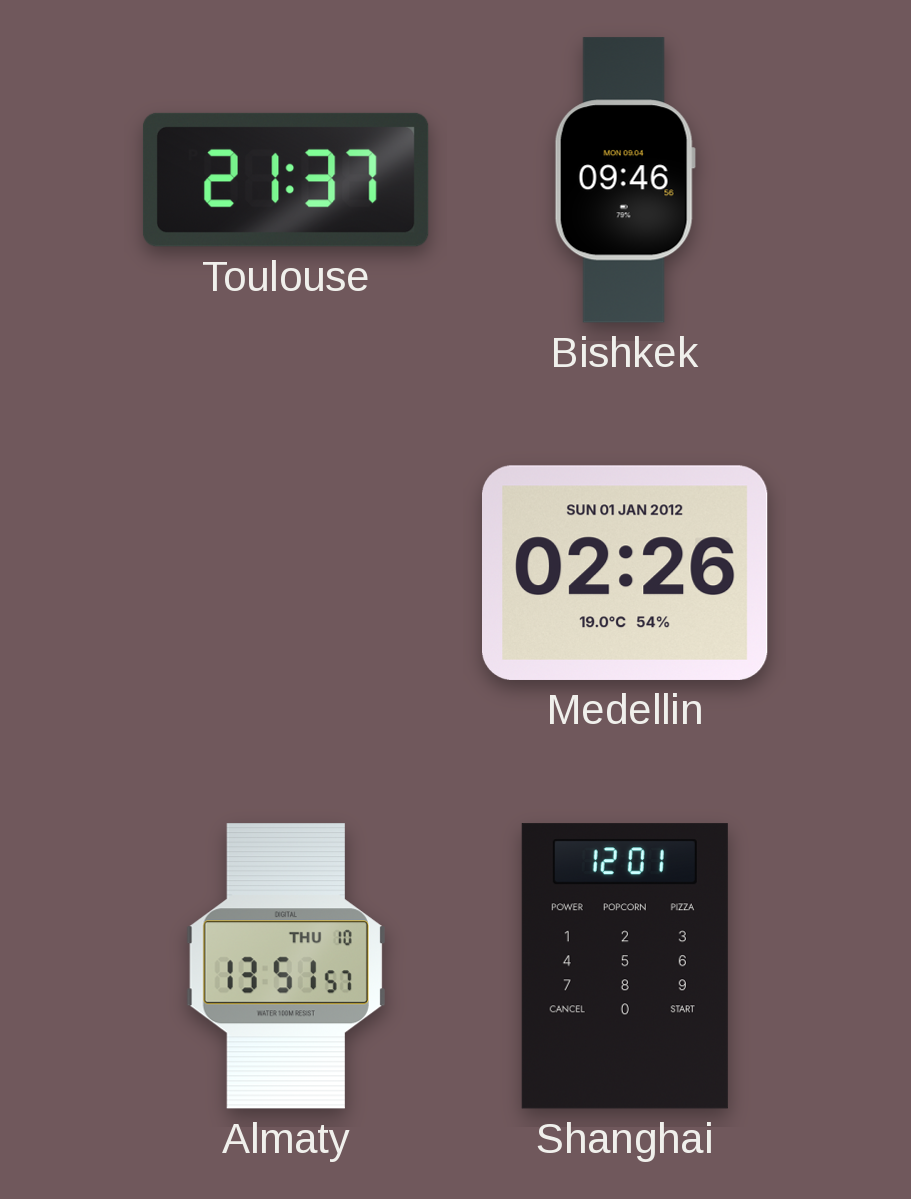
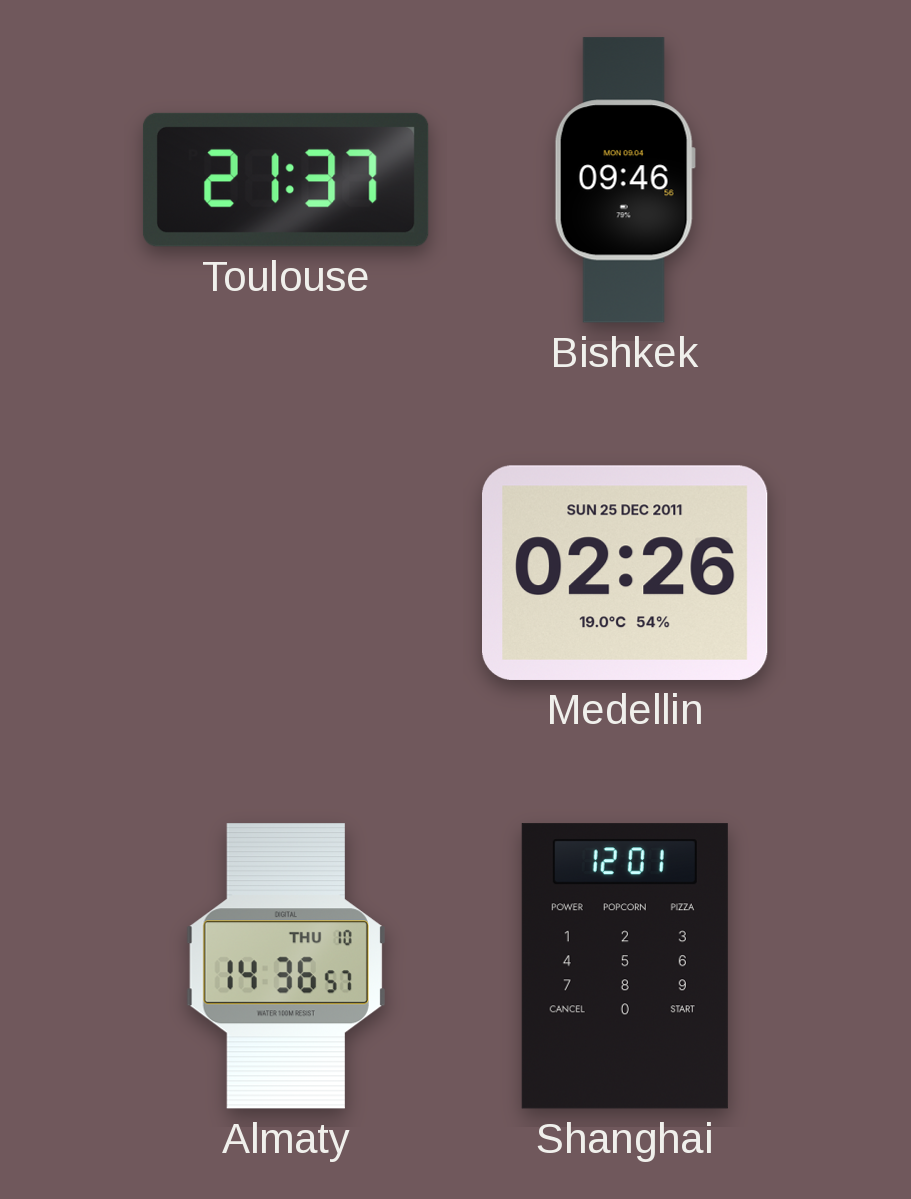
Medellin date: SUN 01 JAN 2012 -> SUN 25 DEC 2011
Almaty: 13:51 -> 14:36
